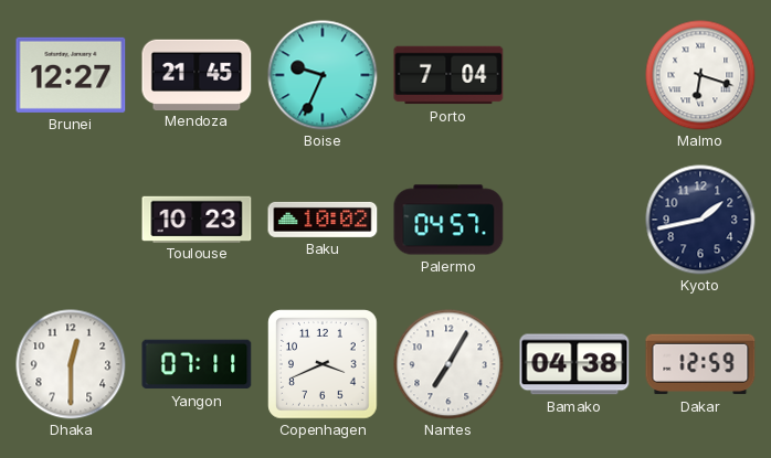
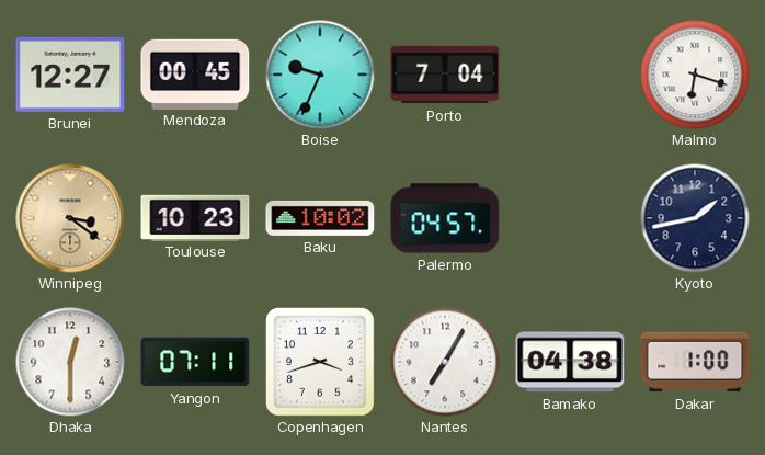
Mendoza: 21:45 -> 00:45
Winnipeg: none -> 3:21
Copenhagen: 3:41 -> 3:42
Dakar: 12:59 -> 1:00
